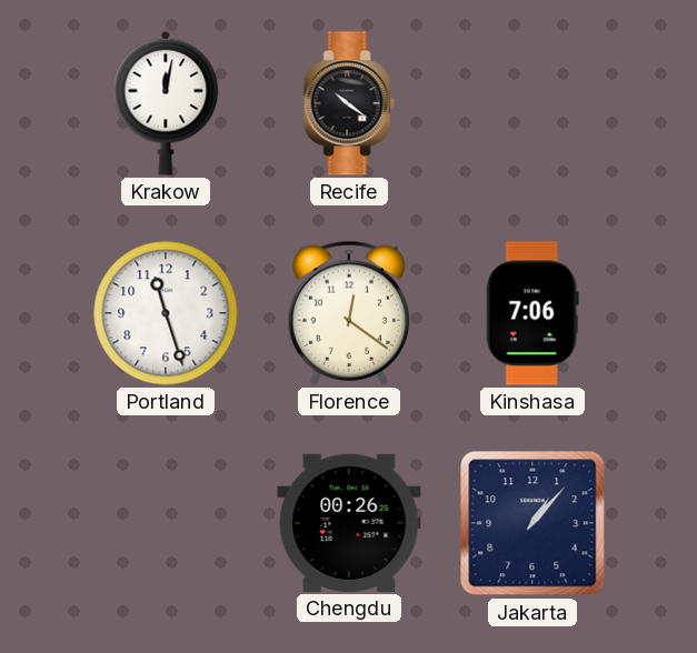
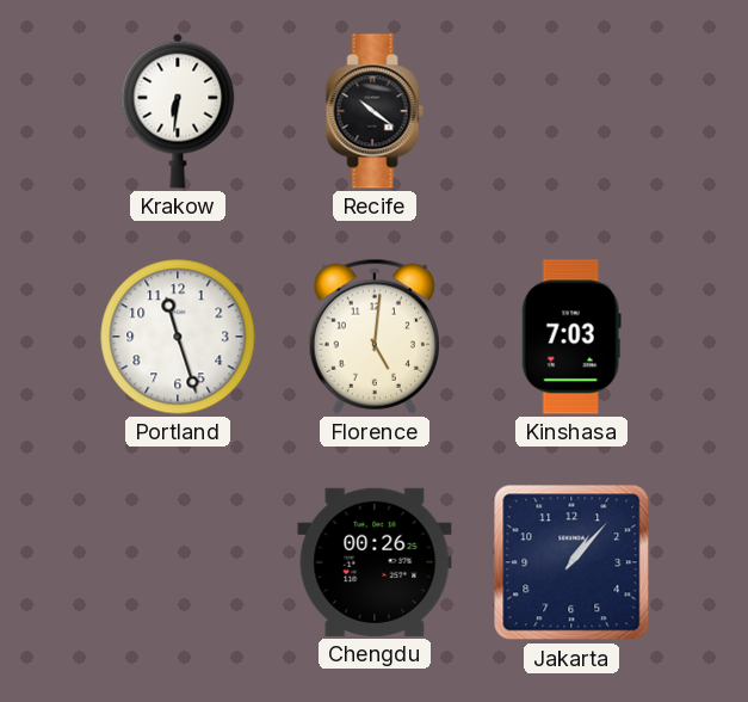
Krakow: 12:02 -> 6:31
Florence: 12:21 -> 5:01
Kinshasa: 7:06 -> 7:03
